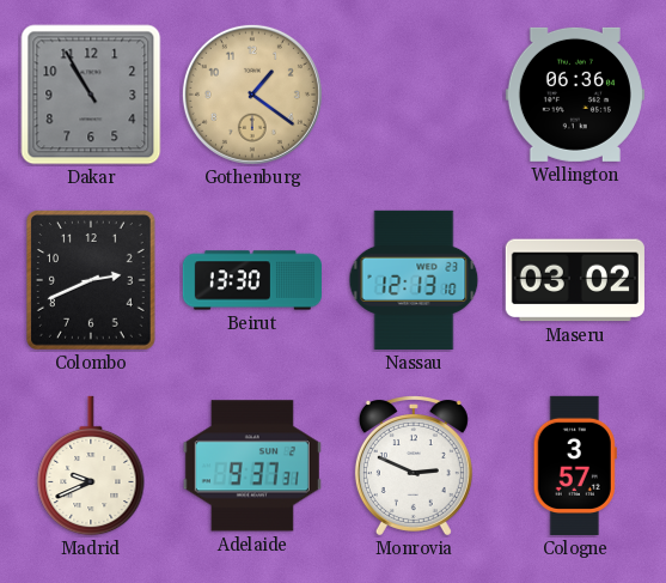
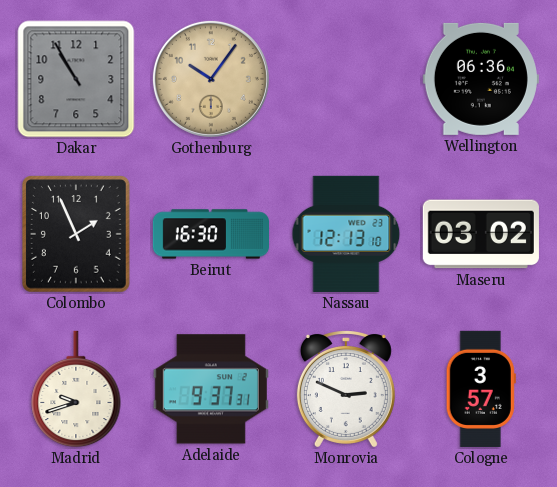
Gothenburg: 1:21 -> 10:06
Colombo: 2:41 -> 1:56
Beirut: 13:30 -> 16:30
Madrid: 9:41 -> 9:42
